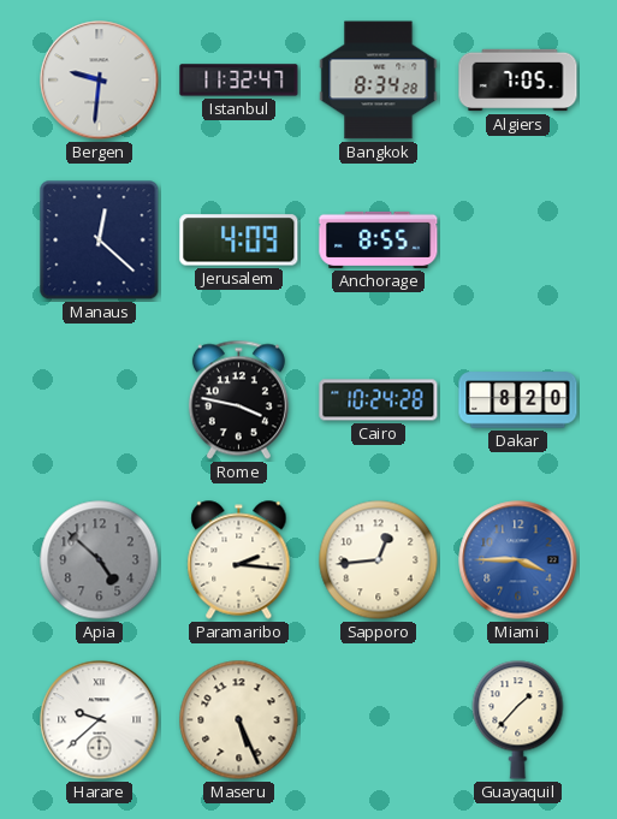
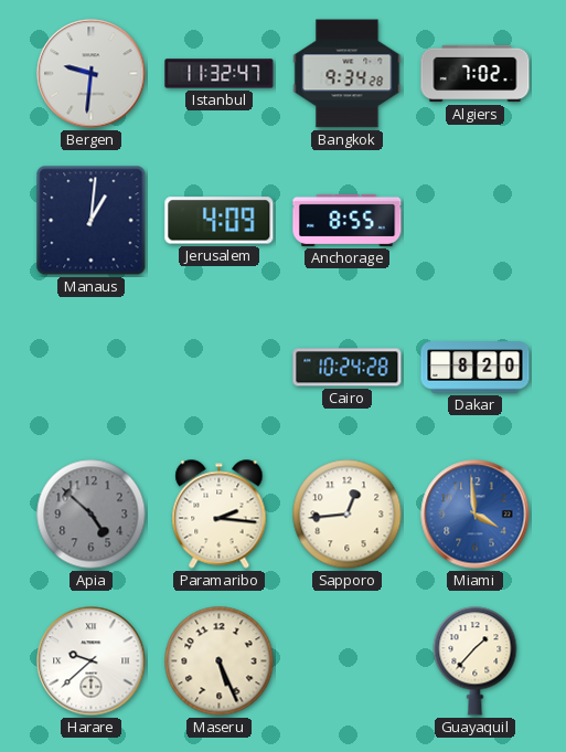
Bangkok: 8:34 -> 9:34
Algiers: 7:05 -> 7:02
Manaus: 12:22 -> 1:01
Rome: 3:47 -> none
Miami: 3:45 -> 3:59
